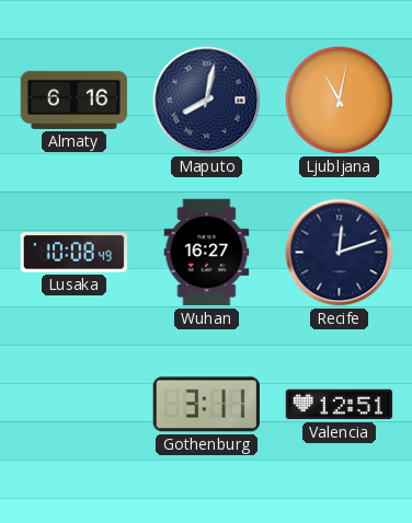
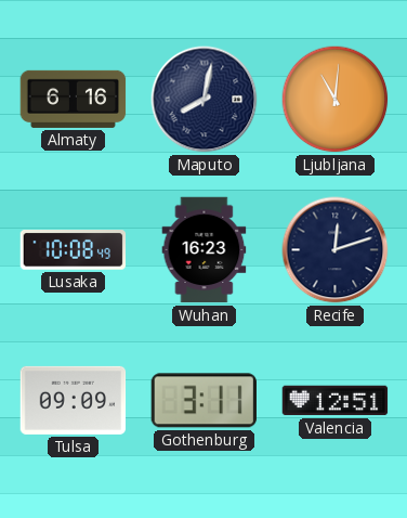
Ljubljana: 11:02 -> 11:01
Wuhan: 16:27 -> 16:23
Tulsa: none -> 09:09
